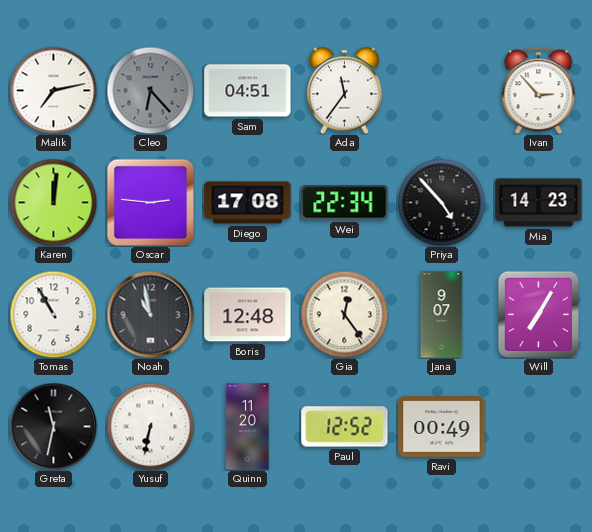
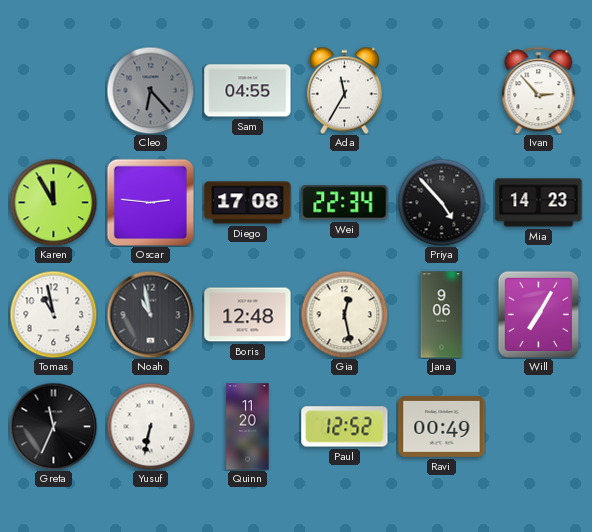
Malik: 7:13 -> none
Sam: 04:51 -> 04:55
Ada: 11:36 -> 11:35
Karen: 12:01 -> 11:55
Tomas: 10:55 -> 10:58
Gia: 12:24 -> 12:28
Jana: 9:07 -> 9:06
Greta: 11:32 -> 11:34
